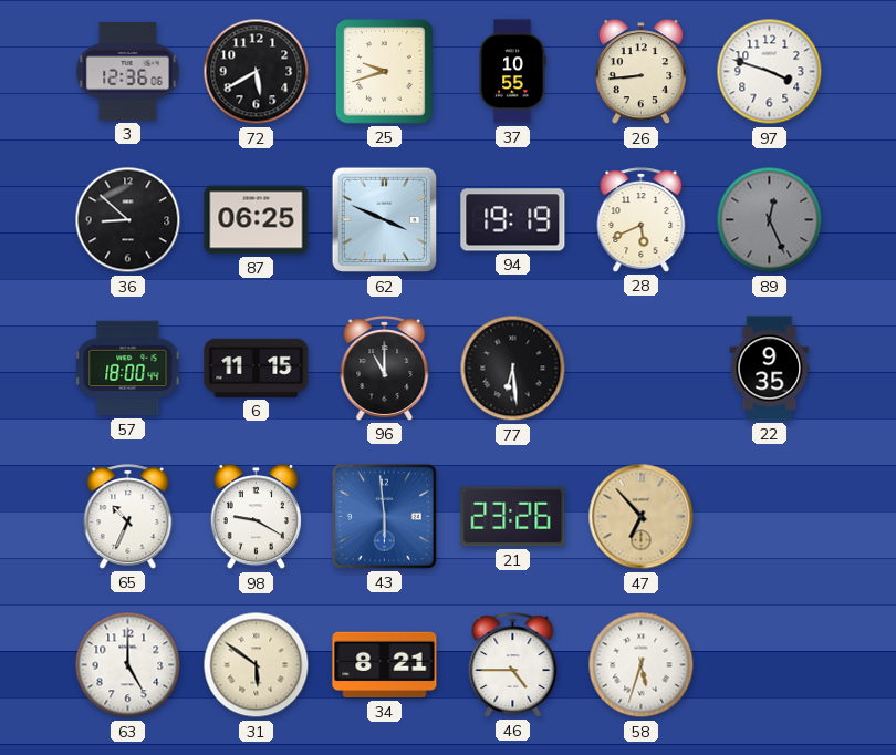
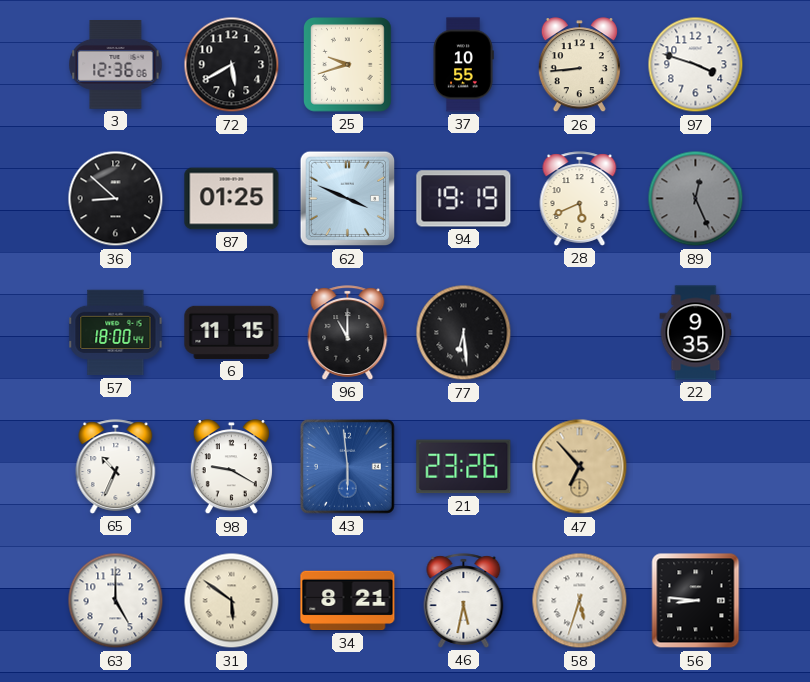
87: 06:25 -> 01:25
46: 4:45 -> 5:32
56: none -> 8:46
